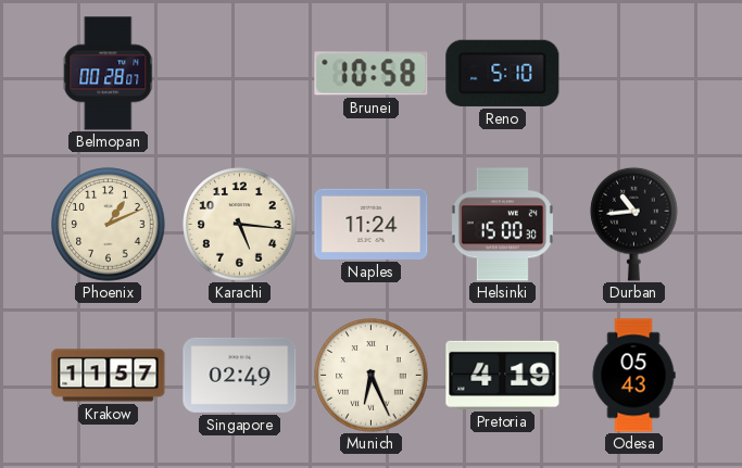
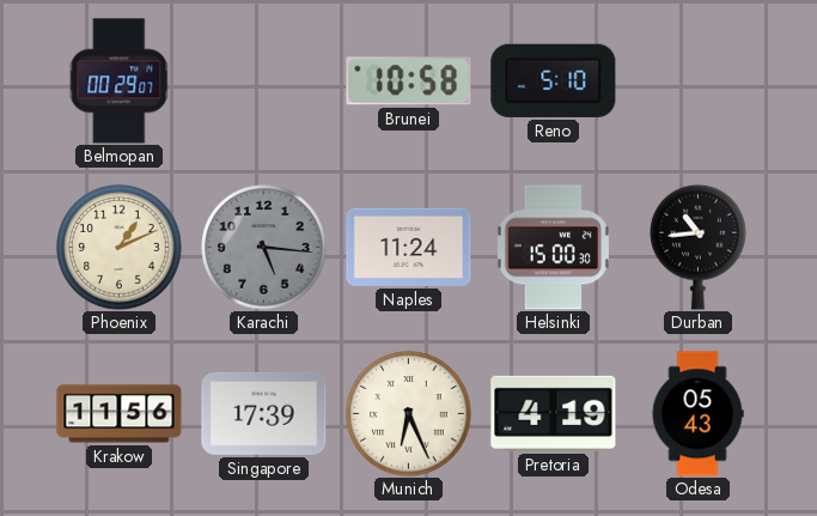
Belmopan: 00:28 -> 00:29
Karachi dial: cream -> grey
Krakow: 11:57 -> 11:56
Singapore: 02:49 -> 17:39
